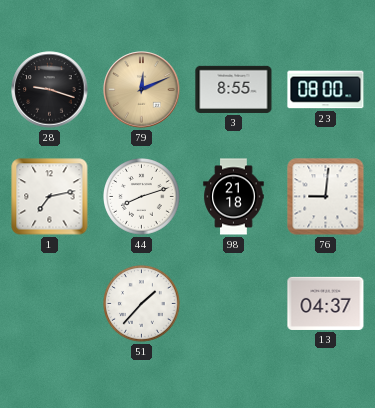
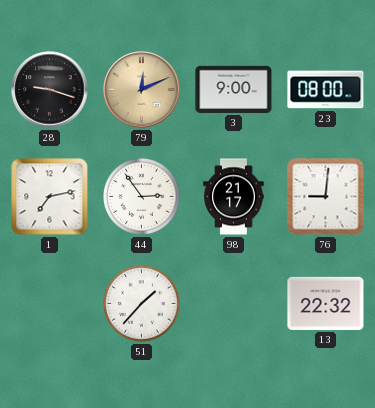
3: 8:55 -> 9:00
44: 8:12 -> 2:54
98: 21:18 -> 21:17
13: 04:37 -> 22:32
